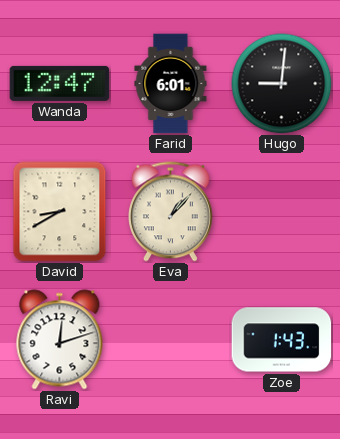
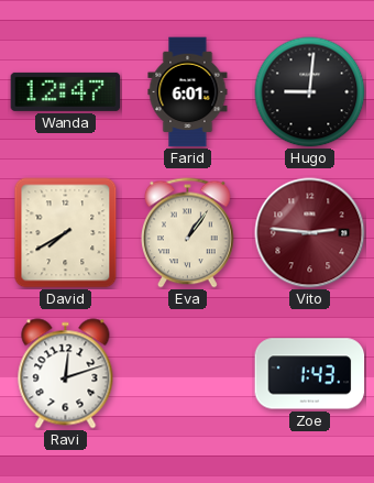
David: 8:40 -> 7:40
Eva: 1:07 -> 1:06
Vito: none -> 2:46
